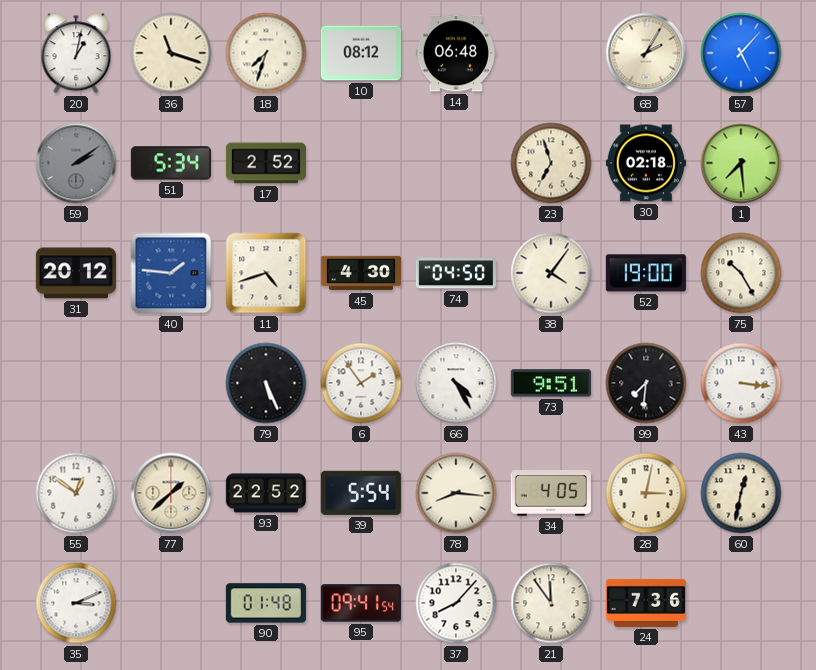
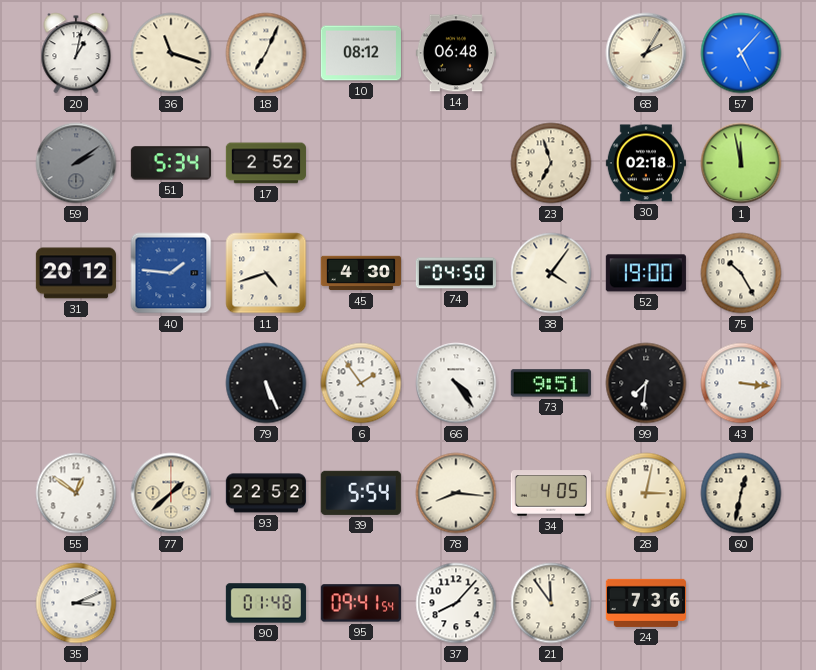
18: 7:33 -> 7:04
1: 7:29 -> 11:58
66: 4:25 -> 4:24
